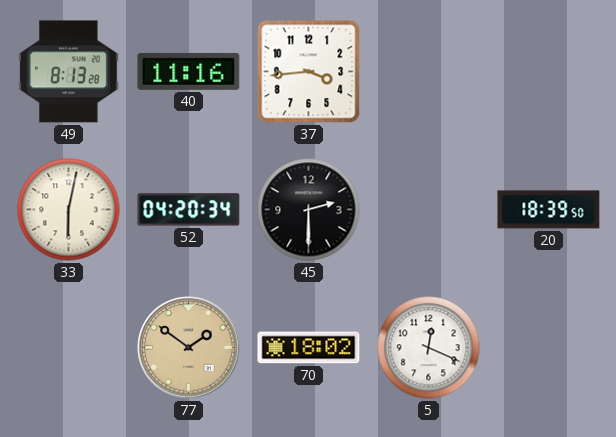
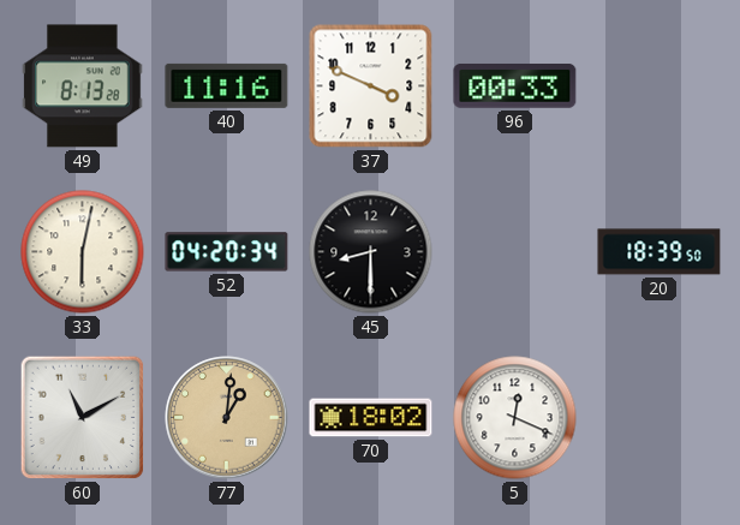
37: 3:44 -> 3:49
96: none -> 00:33
45: 2:30 -> 8:30
60: none -> 11:10
77: 1:51 -> 1:01
